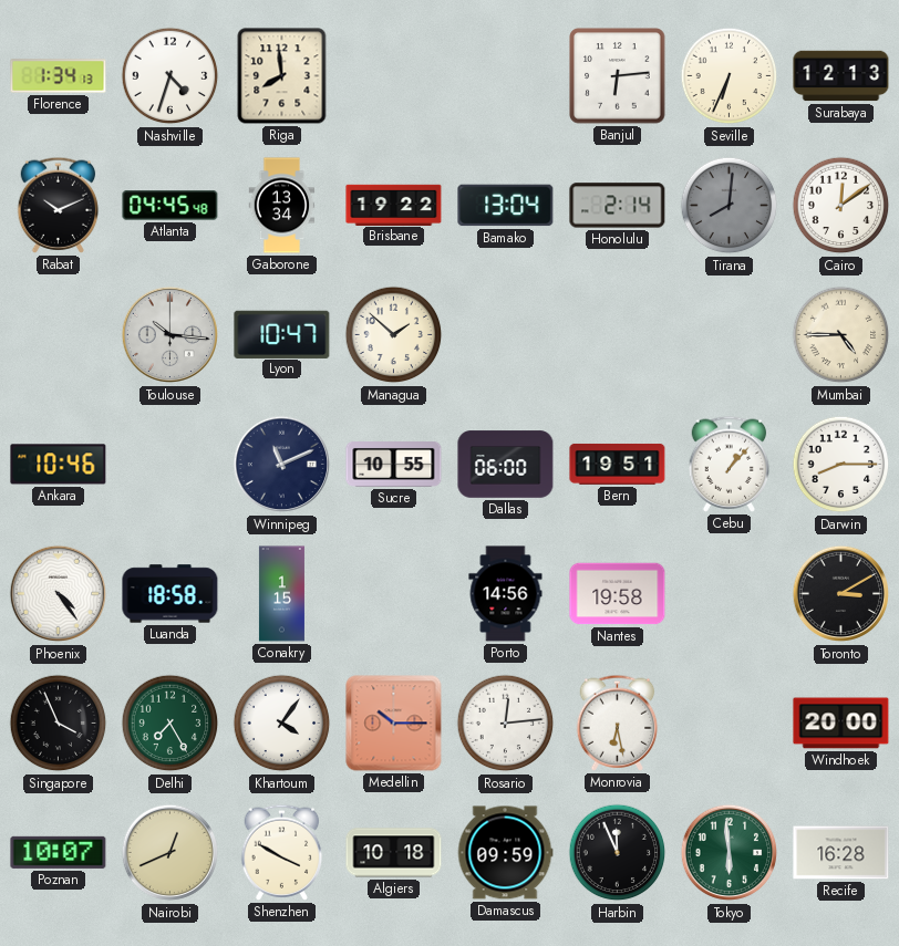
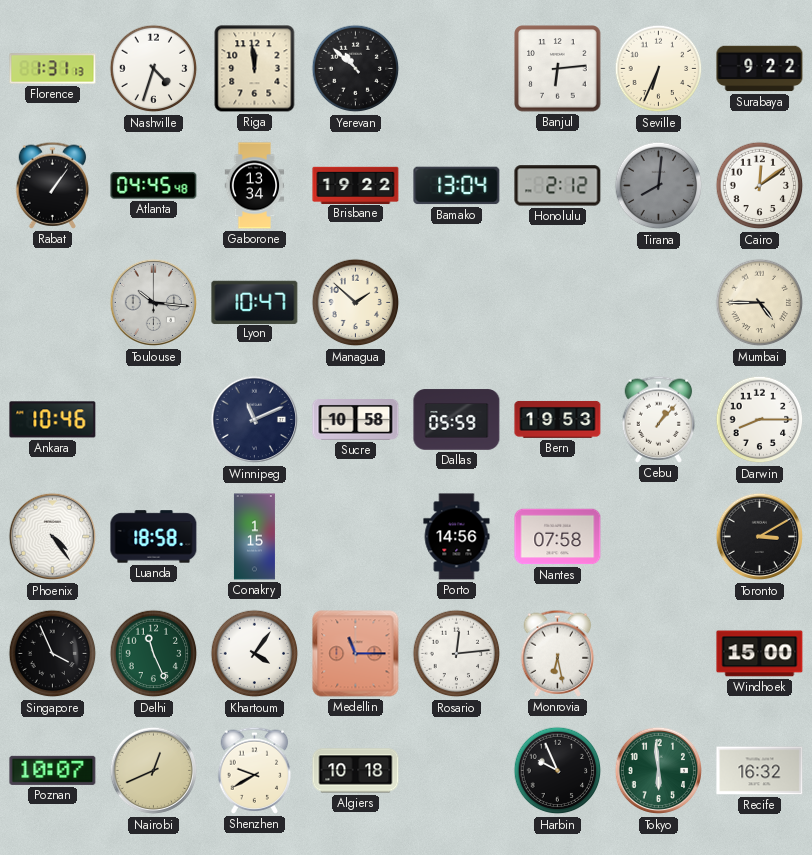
Florence: 1:34 -> 1:31
Riga: 7:59 -> 11:59
Yerevan: none -> 10:52
Surabaya: 12:13 -> 9:22
Rabat: 10:11 -> 1:06
Honolulu: 2:14 -> 2:12
Sucre: 10:55 -> 10:58
Dallas: 06:00 -> 05:59
Bern: 19:51 -> 19:53
Nantes: 19:58 -> 07:58
Delhi: 7:25 -> 11:26
Medellin: 10:15 -> 11:15
Windhoek: 20:00 -> 15:00
Shenzhen: 3:50 -> 9:40
Damascus: 09:59 -> none
Harbin: 11:56 -> 9:56
Recife: 16:28 -> 16:32
